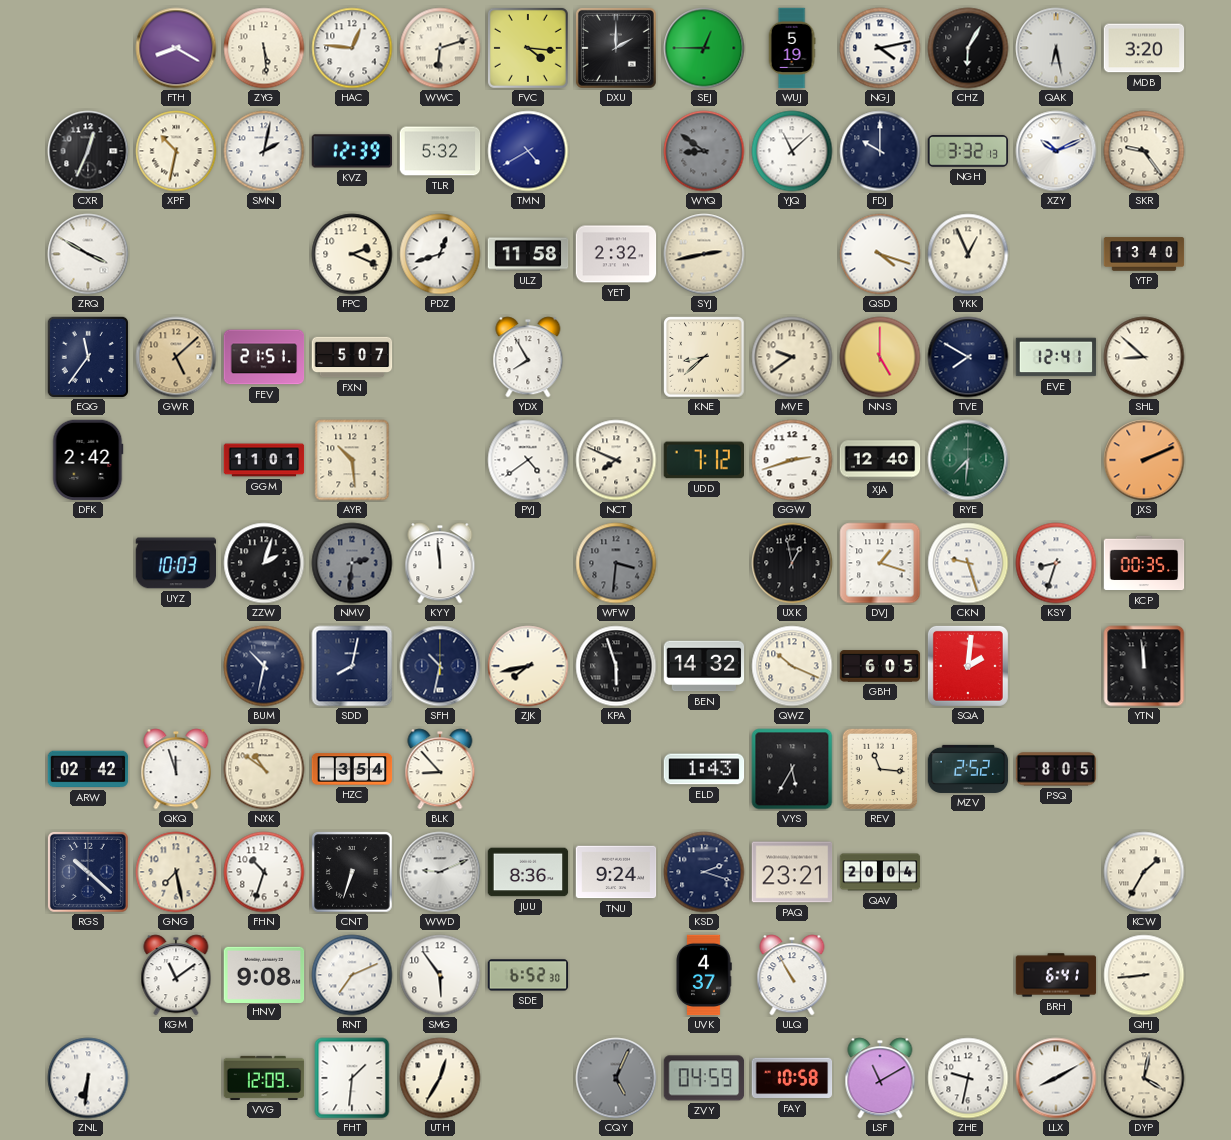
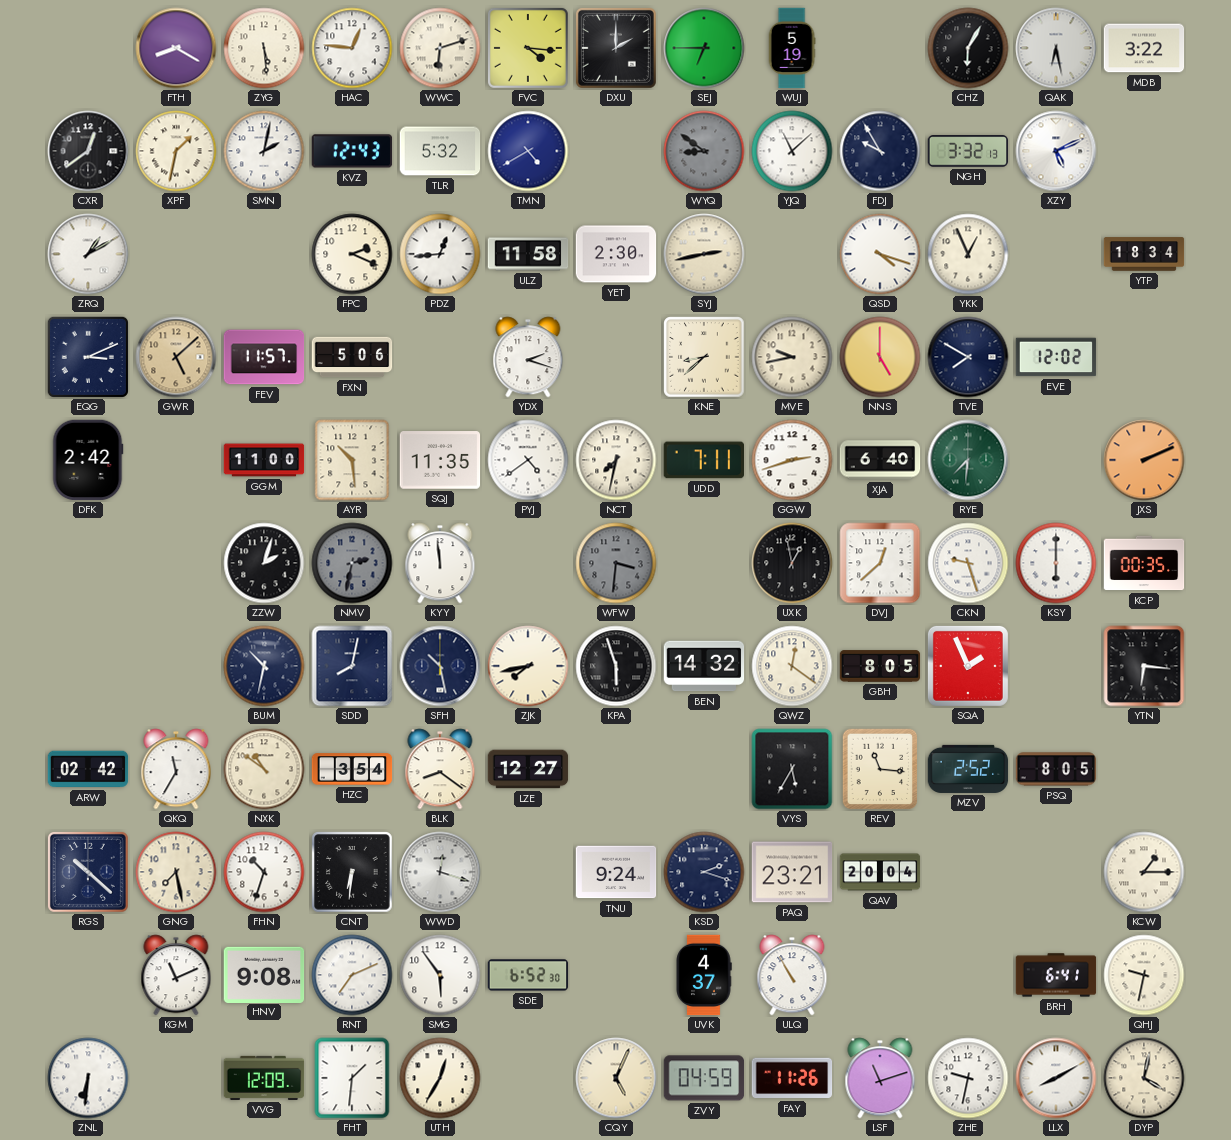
SEJ: 12:45 -> 6:45
NGJ: 4:13 -> none
MDB: 3:20 -> 3:22
CXR: 12:34 -> 12:39
XPF: 10:32 -> 1:32
KVZ: 12:39 -> 12:43
FDJ: 10:00 -> 9:55
XZY: 10:11 -> 5:11
SKR: 9:24 -> none
ZRQ: 3:50 -> 1:10
PDZ: 12:42 -> 12:44
YET: 2:32 -> 2:30
YTP: 13:40 -> 18:34
EQG: 11:36 -> 3:11
FEV: 21:51 -> 11:57
FXN: 5:07 -> 5:06
YDX: 7:55 -> 2:18
MVE: 9:39 -> 9:43
EVE: 12:41 -> 12:02
SHL: 8:52 -> none
GGM: 11:01 -> 11:00
SQJ: none -> 11:35
NCT: 7:49 -> 7:32
UDD: 7:12 -> 7:11
XJA: 12:40 -> 6:40
UYZ: 10:03 -> none
NMV: 2:31 -> 2:32
DVJ: 1:18 -> 12:38
KSY: 8:33 -> 6:00
SFH: 10:32 -> 10:28
QWZ: 10:19 -> 12:21
GBH: 6:05 -> 8:05
SQA: 2:01 -> 1:56
YTN: 11:59 -> 6:16
QKQ: 11:57 -> 11:35
BLK: 8:53 -> 8:21
LZE: none -> 12:27
ELD: 1:43 -> none
CNT: 6:33 -> 6:31
WWD: 9:11 -> 12:18
JUU: 8:36 -> none
KCW: 1:35 -> 1:15
KGM: 11:09 -> 11:11
QHJ: 8:44 -> 9:32
CQY dial: grey -> cream
FAY: 10:58 -> 11:26
LSF: 11:10 -> 11:12
